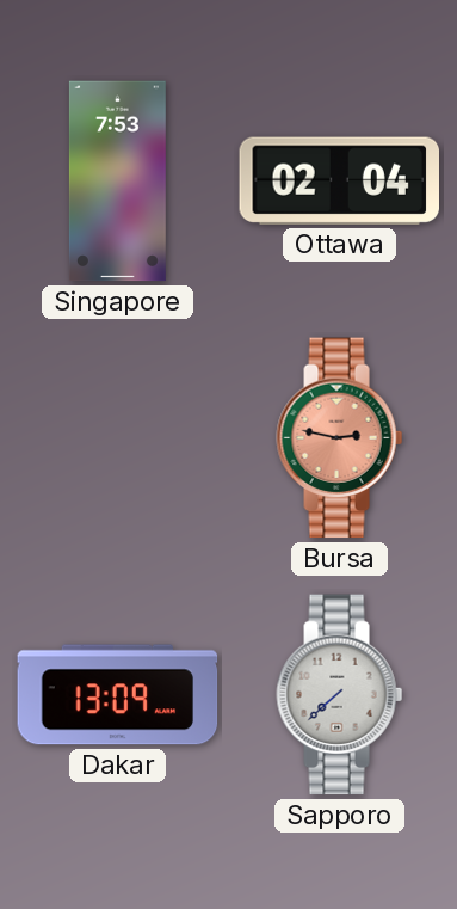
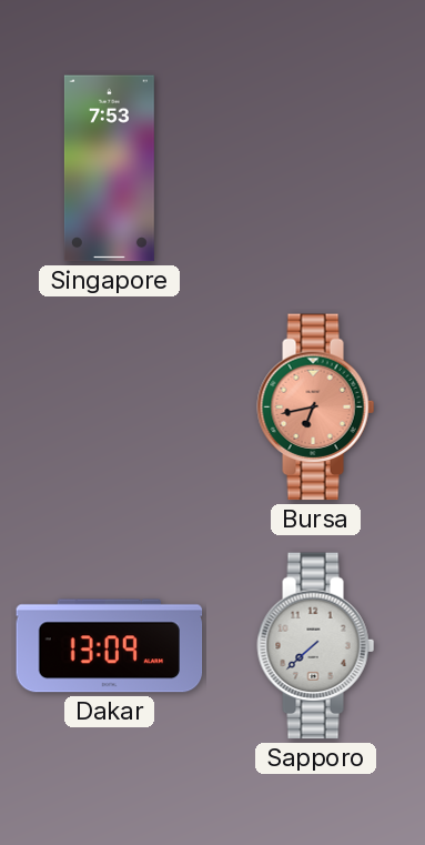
Ottawa: 02:04 -> none
Bursa: 2:47 -> 6:43
